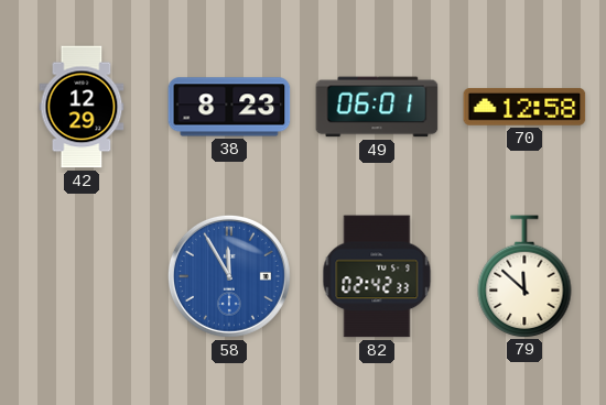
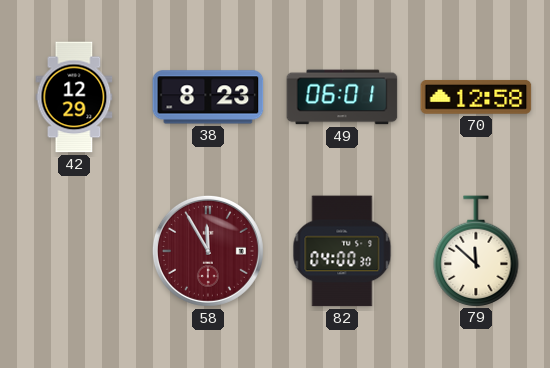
58 dial: blue -> burgundy
82: 02:42 -> 04:00
